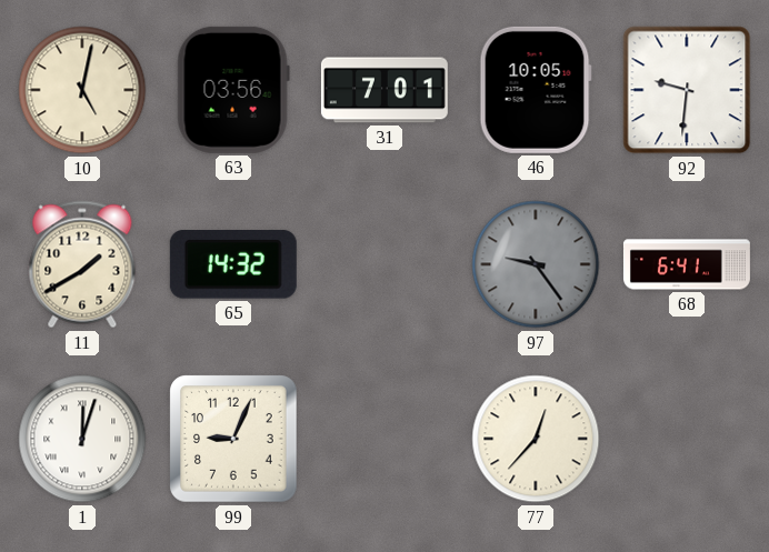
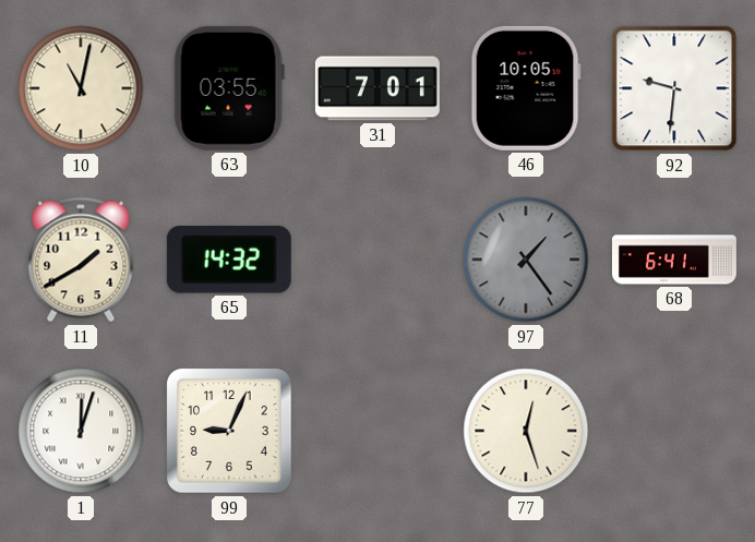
10: 5:02 -> 11:02
63: 03:56 -> 03:55
97: 9:24 -> 1:24
77: 12:37 -> 12:27
